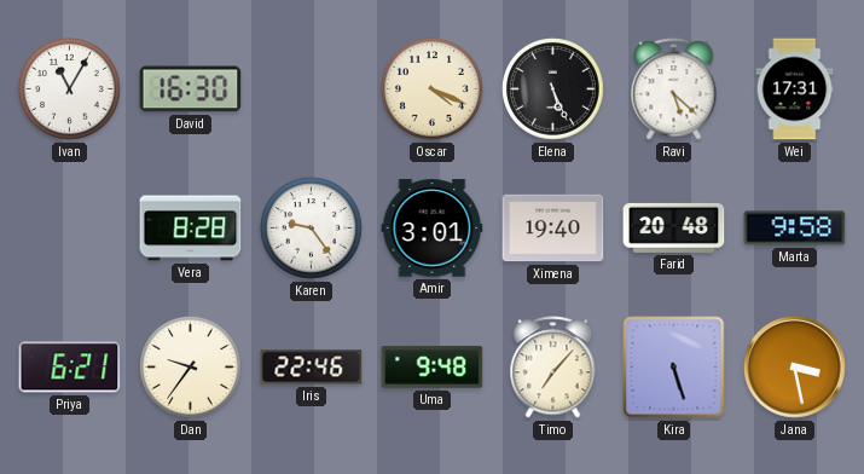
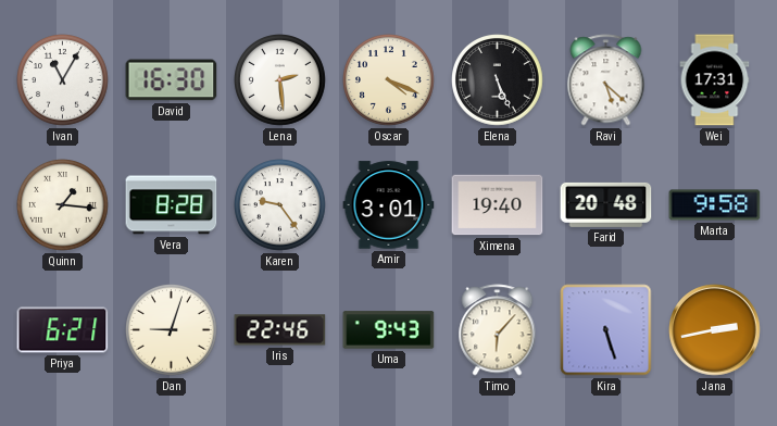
Lena: none -> 2:29
Quinn: none -> 1:16
Dan: 9:36 -> 9:03
Uma: 9:48 -> 9:43
Timo: 7:07 -> 6:07
Jana: 3:28 -> 2:43
